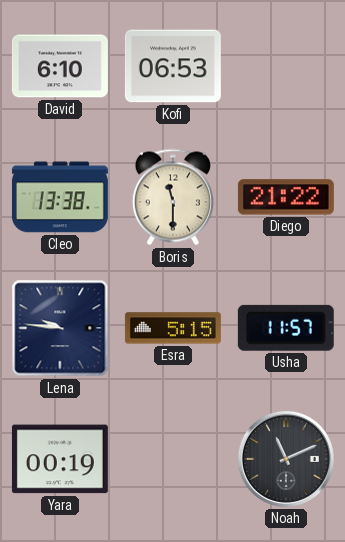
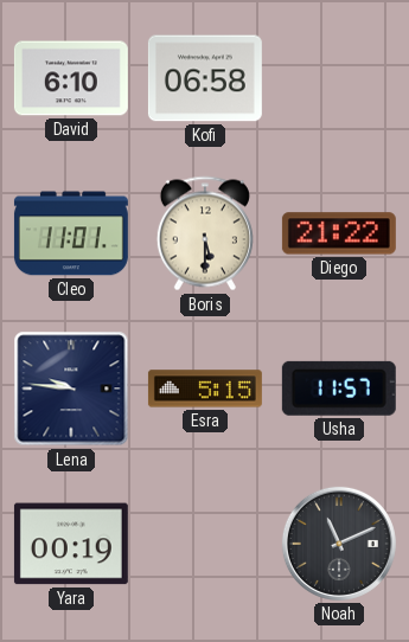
Kofi: 06:53 -> 06:58
Cleo: 13:38 -> 11:01
Boris: 11:30 -> 5:30
